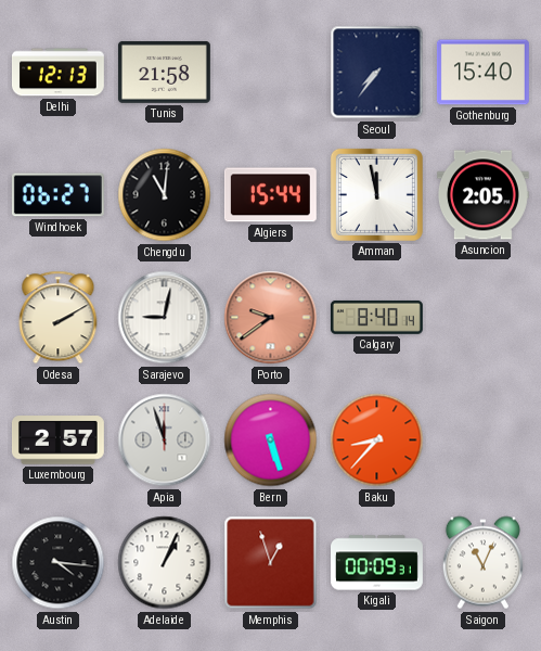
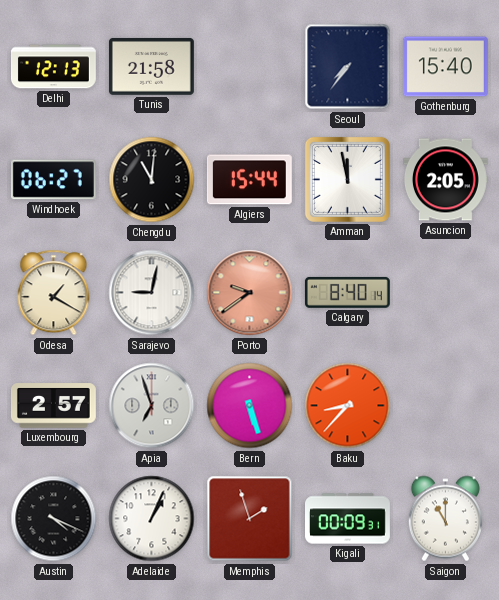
Odesa: 2:10 -> 1:20
Apia: 11:57 -> 6:57
Austin: 4:16 -> 4:19
Memphis: 12:57 -> 1:57
Saigon: 11:04 -> 11:00
